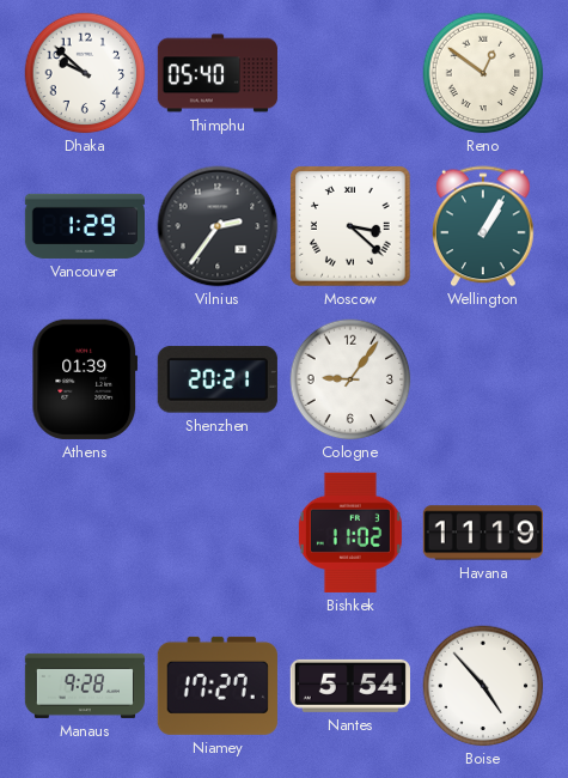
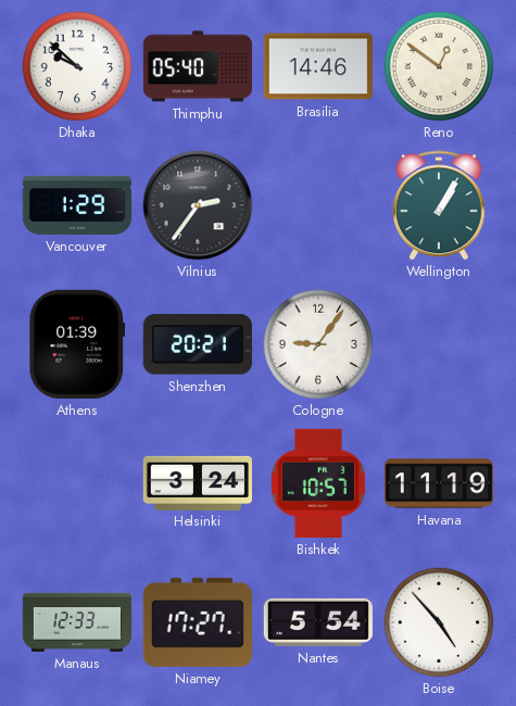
Brasilia: none -> 14:46
Moscow: 3:22 -> none
Helsinki: none -> 3:24
Bishkek: 11:02 -> 10:57
Manaus: 9:28 -> 12:33
